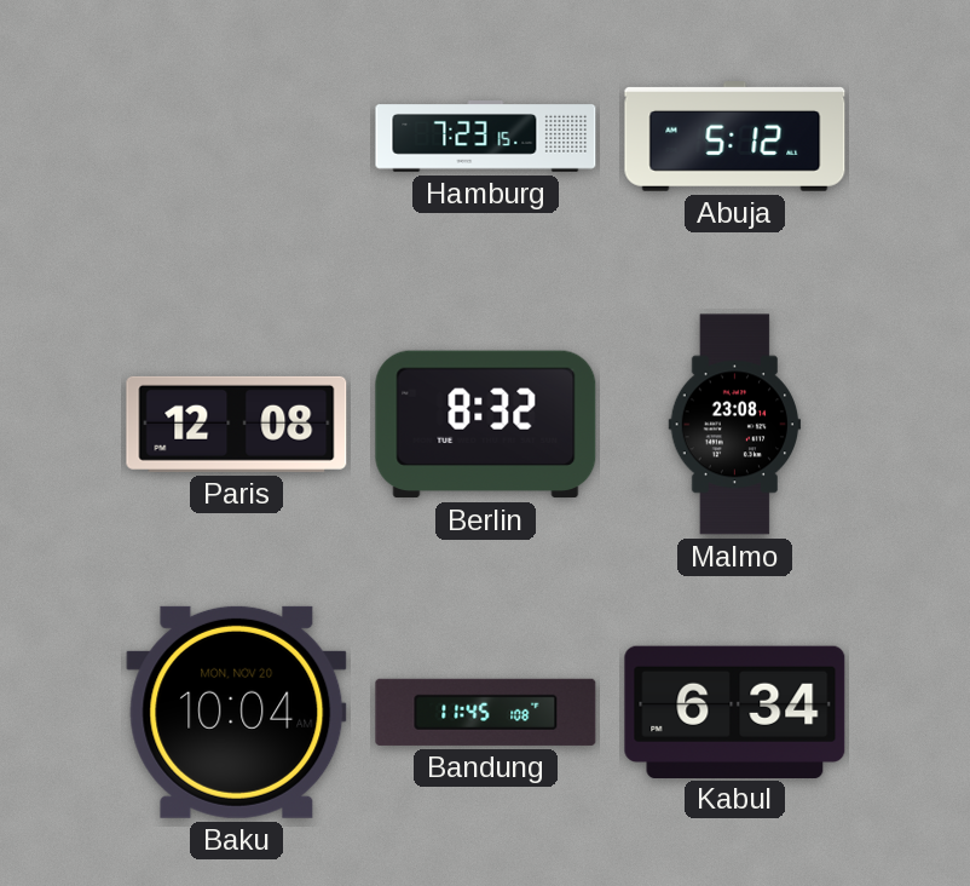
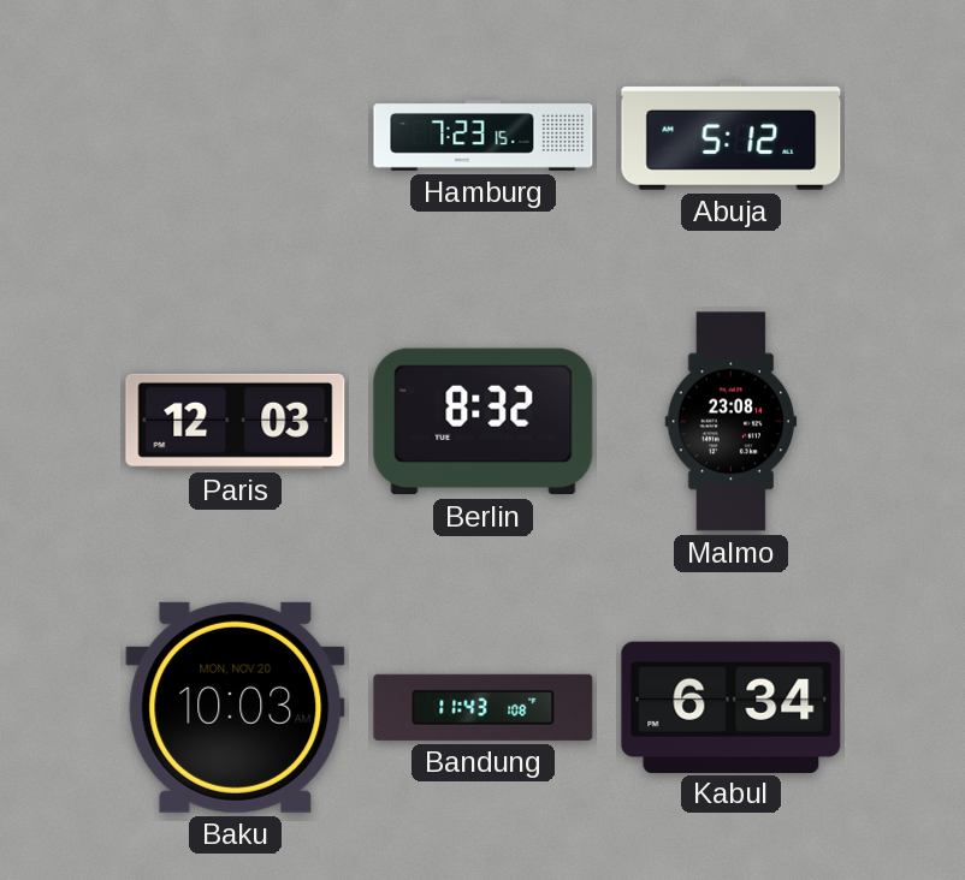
Paris: 12:08 -> 12:03
Baku: 10:04 -> 10:03
Bandung: 11:45 -> 11:43
